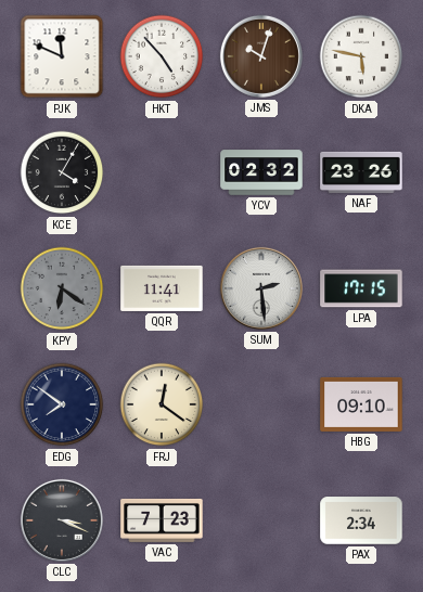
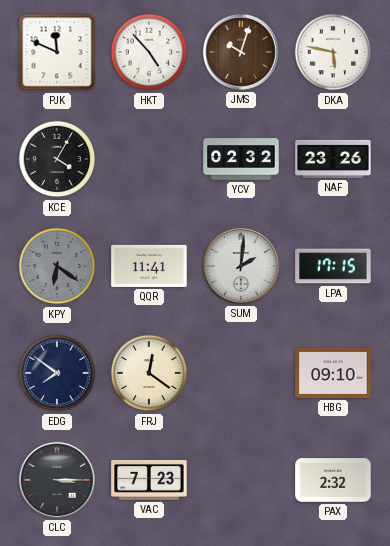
SUM: 2:29 -> 2:01
CLC: 3:19 -> 3:15
PAX: 2:34 -> 2:32
